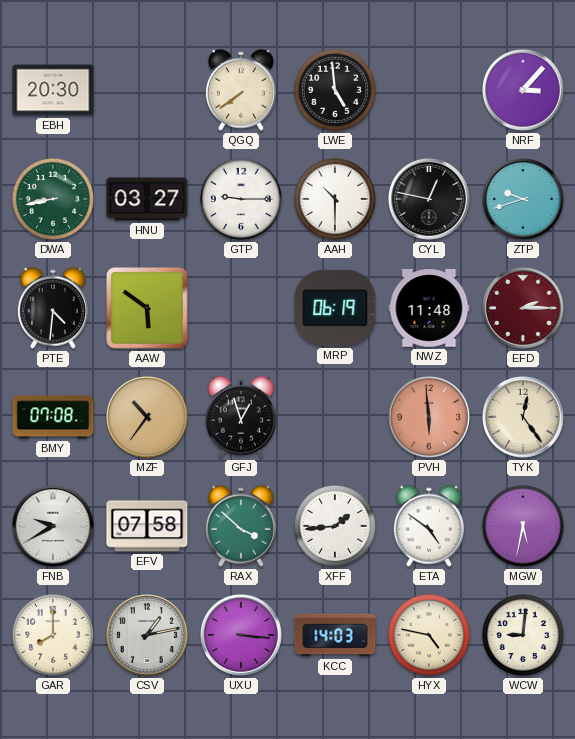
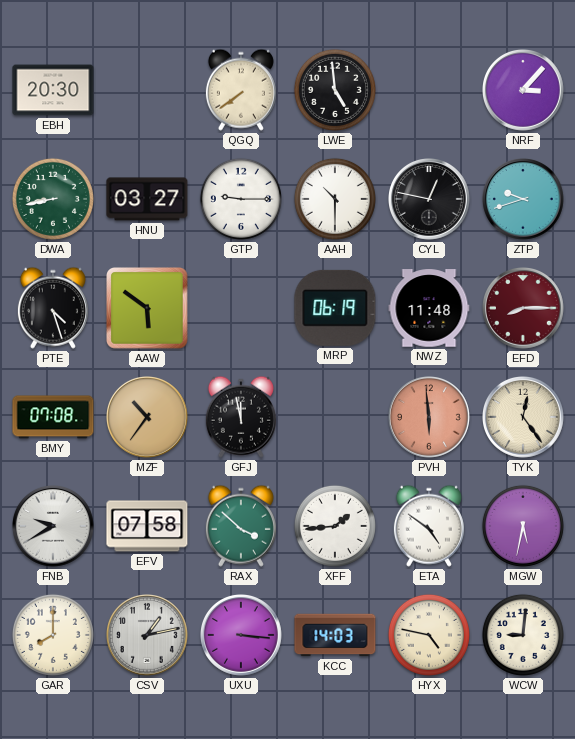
PTE: 4:31 -> 4:27
EFD: 2:15 -> 8:15
GFJ: 12:57 -> 11:58
